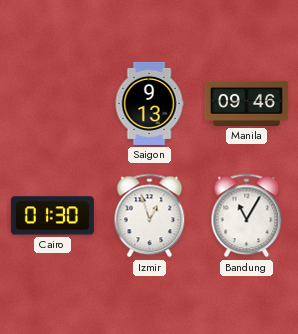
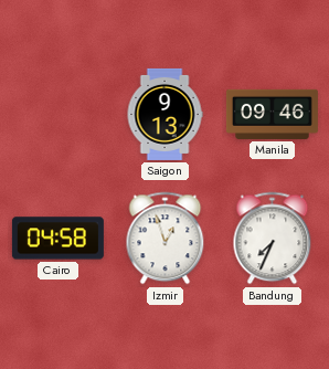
Cairo: 01:30 -> 04:58
Bandung: 11:05 -> 7:34
